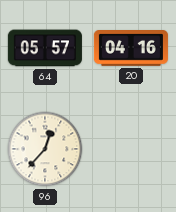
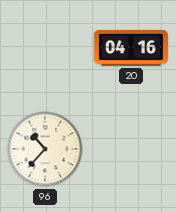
64: 05:57 -> none
96: 12:37 -> 10:37
